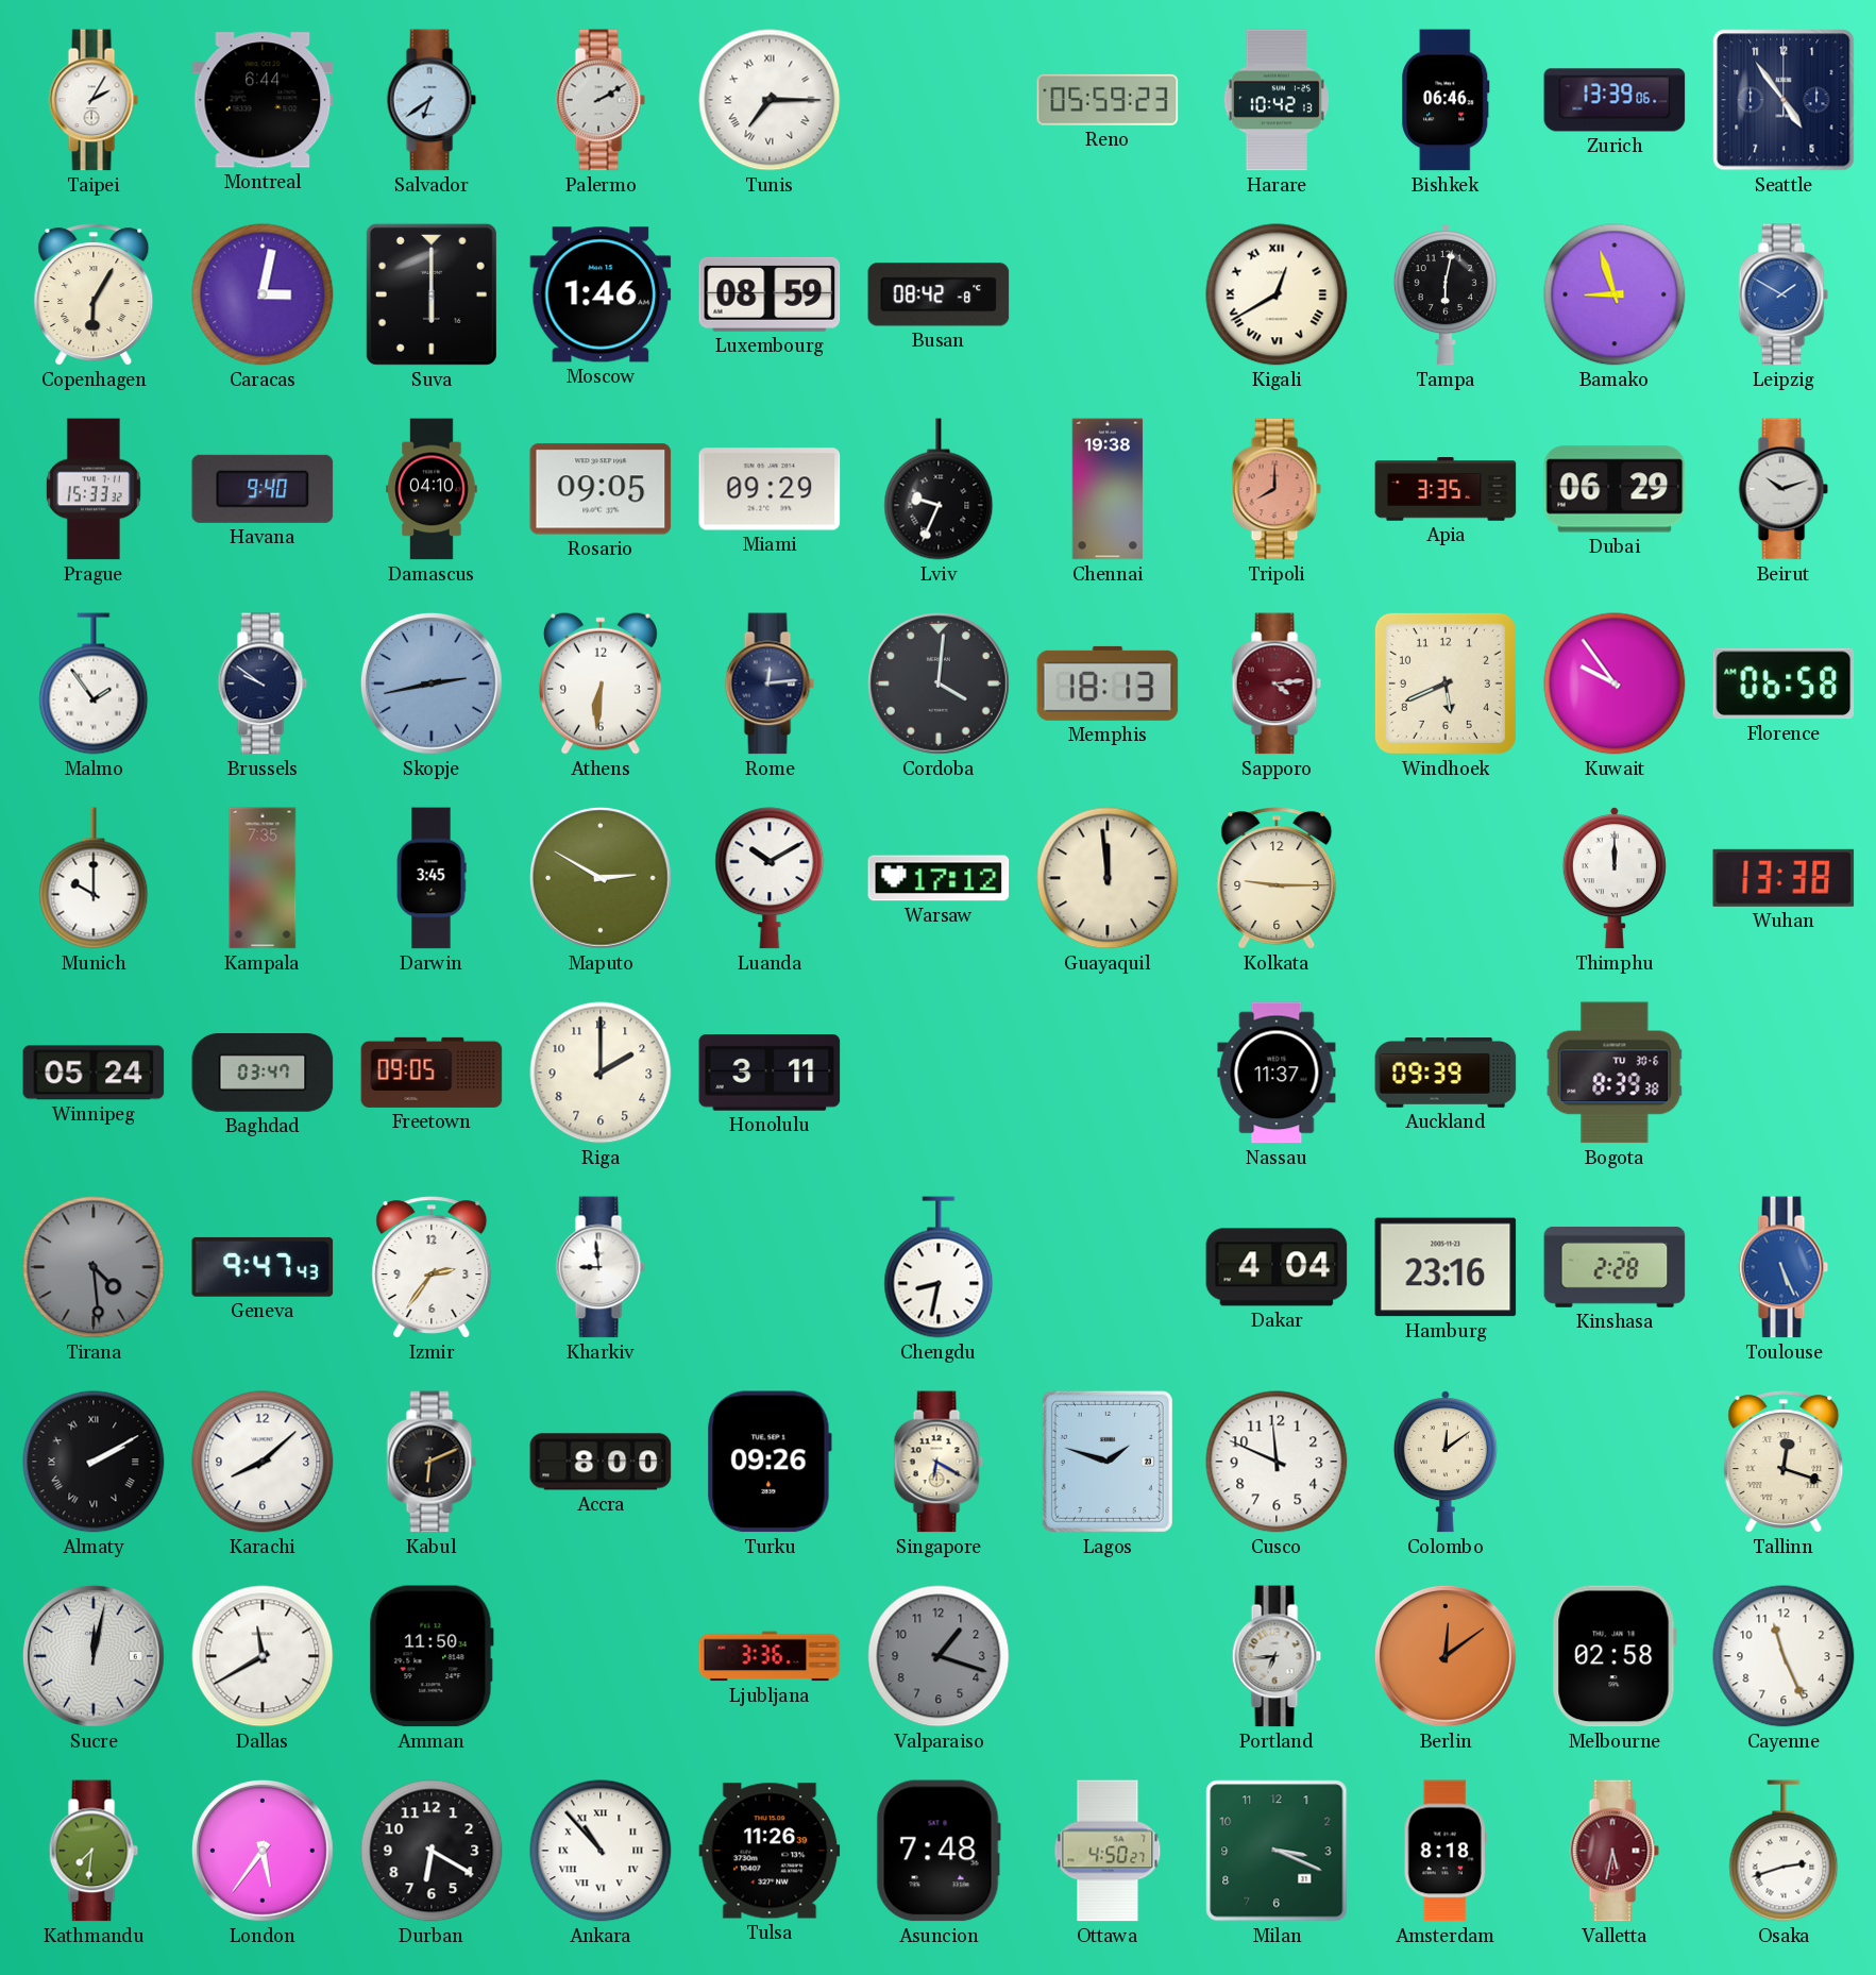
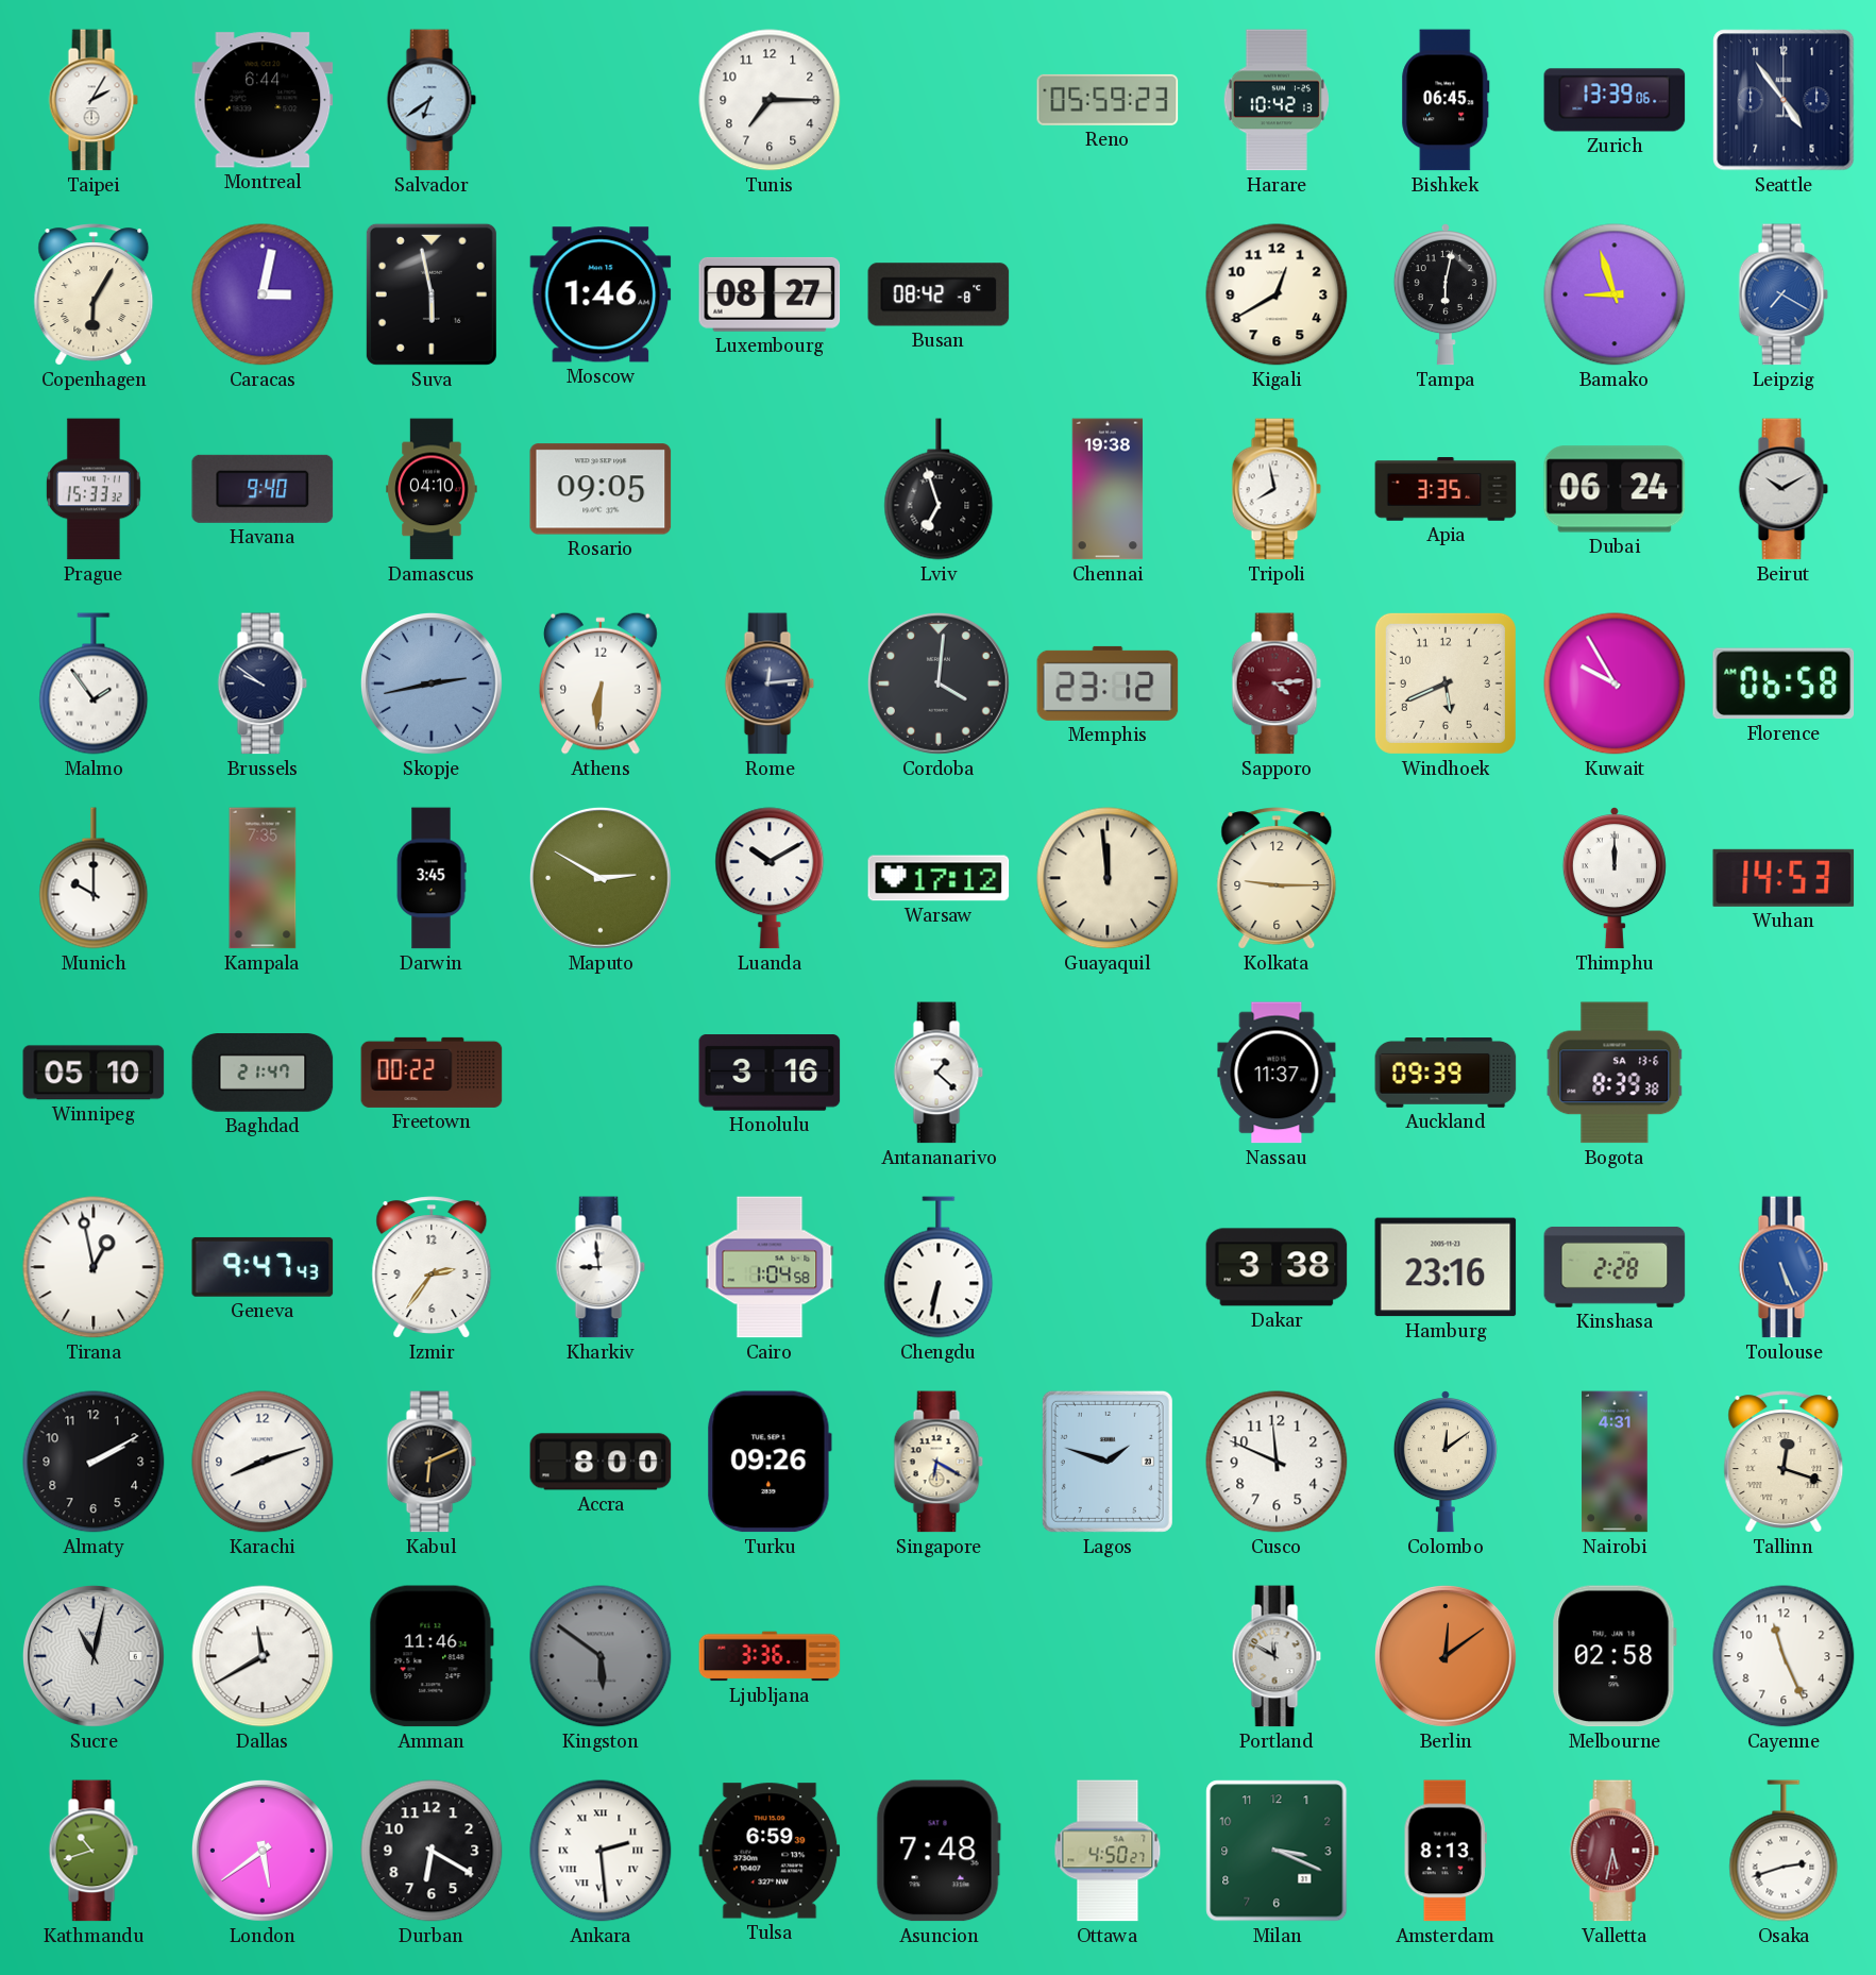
Palermo: 2:10 -> none
Tunis numerals: Roman -> Arabic
Bishkek: 06:46 -> 06:45
Suva: 6:00 -> 5:58
Luxembourg: 08:59 -> 08:27
Kigali numerals: Roman -> Arabic
Leipzig: 1:50 -> 7:20
Miami: 09:29 -> none
Lviv: 9:34 -> 6:57
Tripoli: 8:00 -> 7:58
Tripoli dial: salmon -> white
Dubai: 06:29 -> 06:24
Beirut: 10:12 -> 10:10
Memphis: 18:13 -> 23:12
Kuwait: 9:54 -> 9:55
Wuhan: 13:38 -> 14:53
Winnipeg: 05:24 -> 05:10
Baghdad: 03:47 -> 21:47
Freetown: 09:05 -> 00:22
Riga: 2:00 -> none
Honolulu: 3:11 -> 3:16
Antananarivo: none -> 1:22
Bogota date: TU 30-6 -> SA 13-6
Tirana: 4:29 -> 12:58
Tirana dial: grey -> white
Cairo: none -> 1:04
Chengdu: 8:32 -> 6:32
Dakar: 4:04 -> 3:38
Almaty numerals: Roman -> Arabic
Karachi: 8:08 -> 8:12
Nairobi: none -> 4:31
Sucre: 12:02 -> 11:02
Amman: 11:50 -> 11:46
Kingston: none -> 5:51
Valparaiso: 1:18 -> none
Portland: 6:44 -> 11:50
Kathmandu: 7:31 -> 10:42
London: 5:36 -> 5:39
Ankara: 10:53 -> 2:29
Tulsa: 11:26 -> 6:59
Amsterdam: 8:18 -> 8:13
